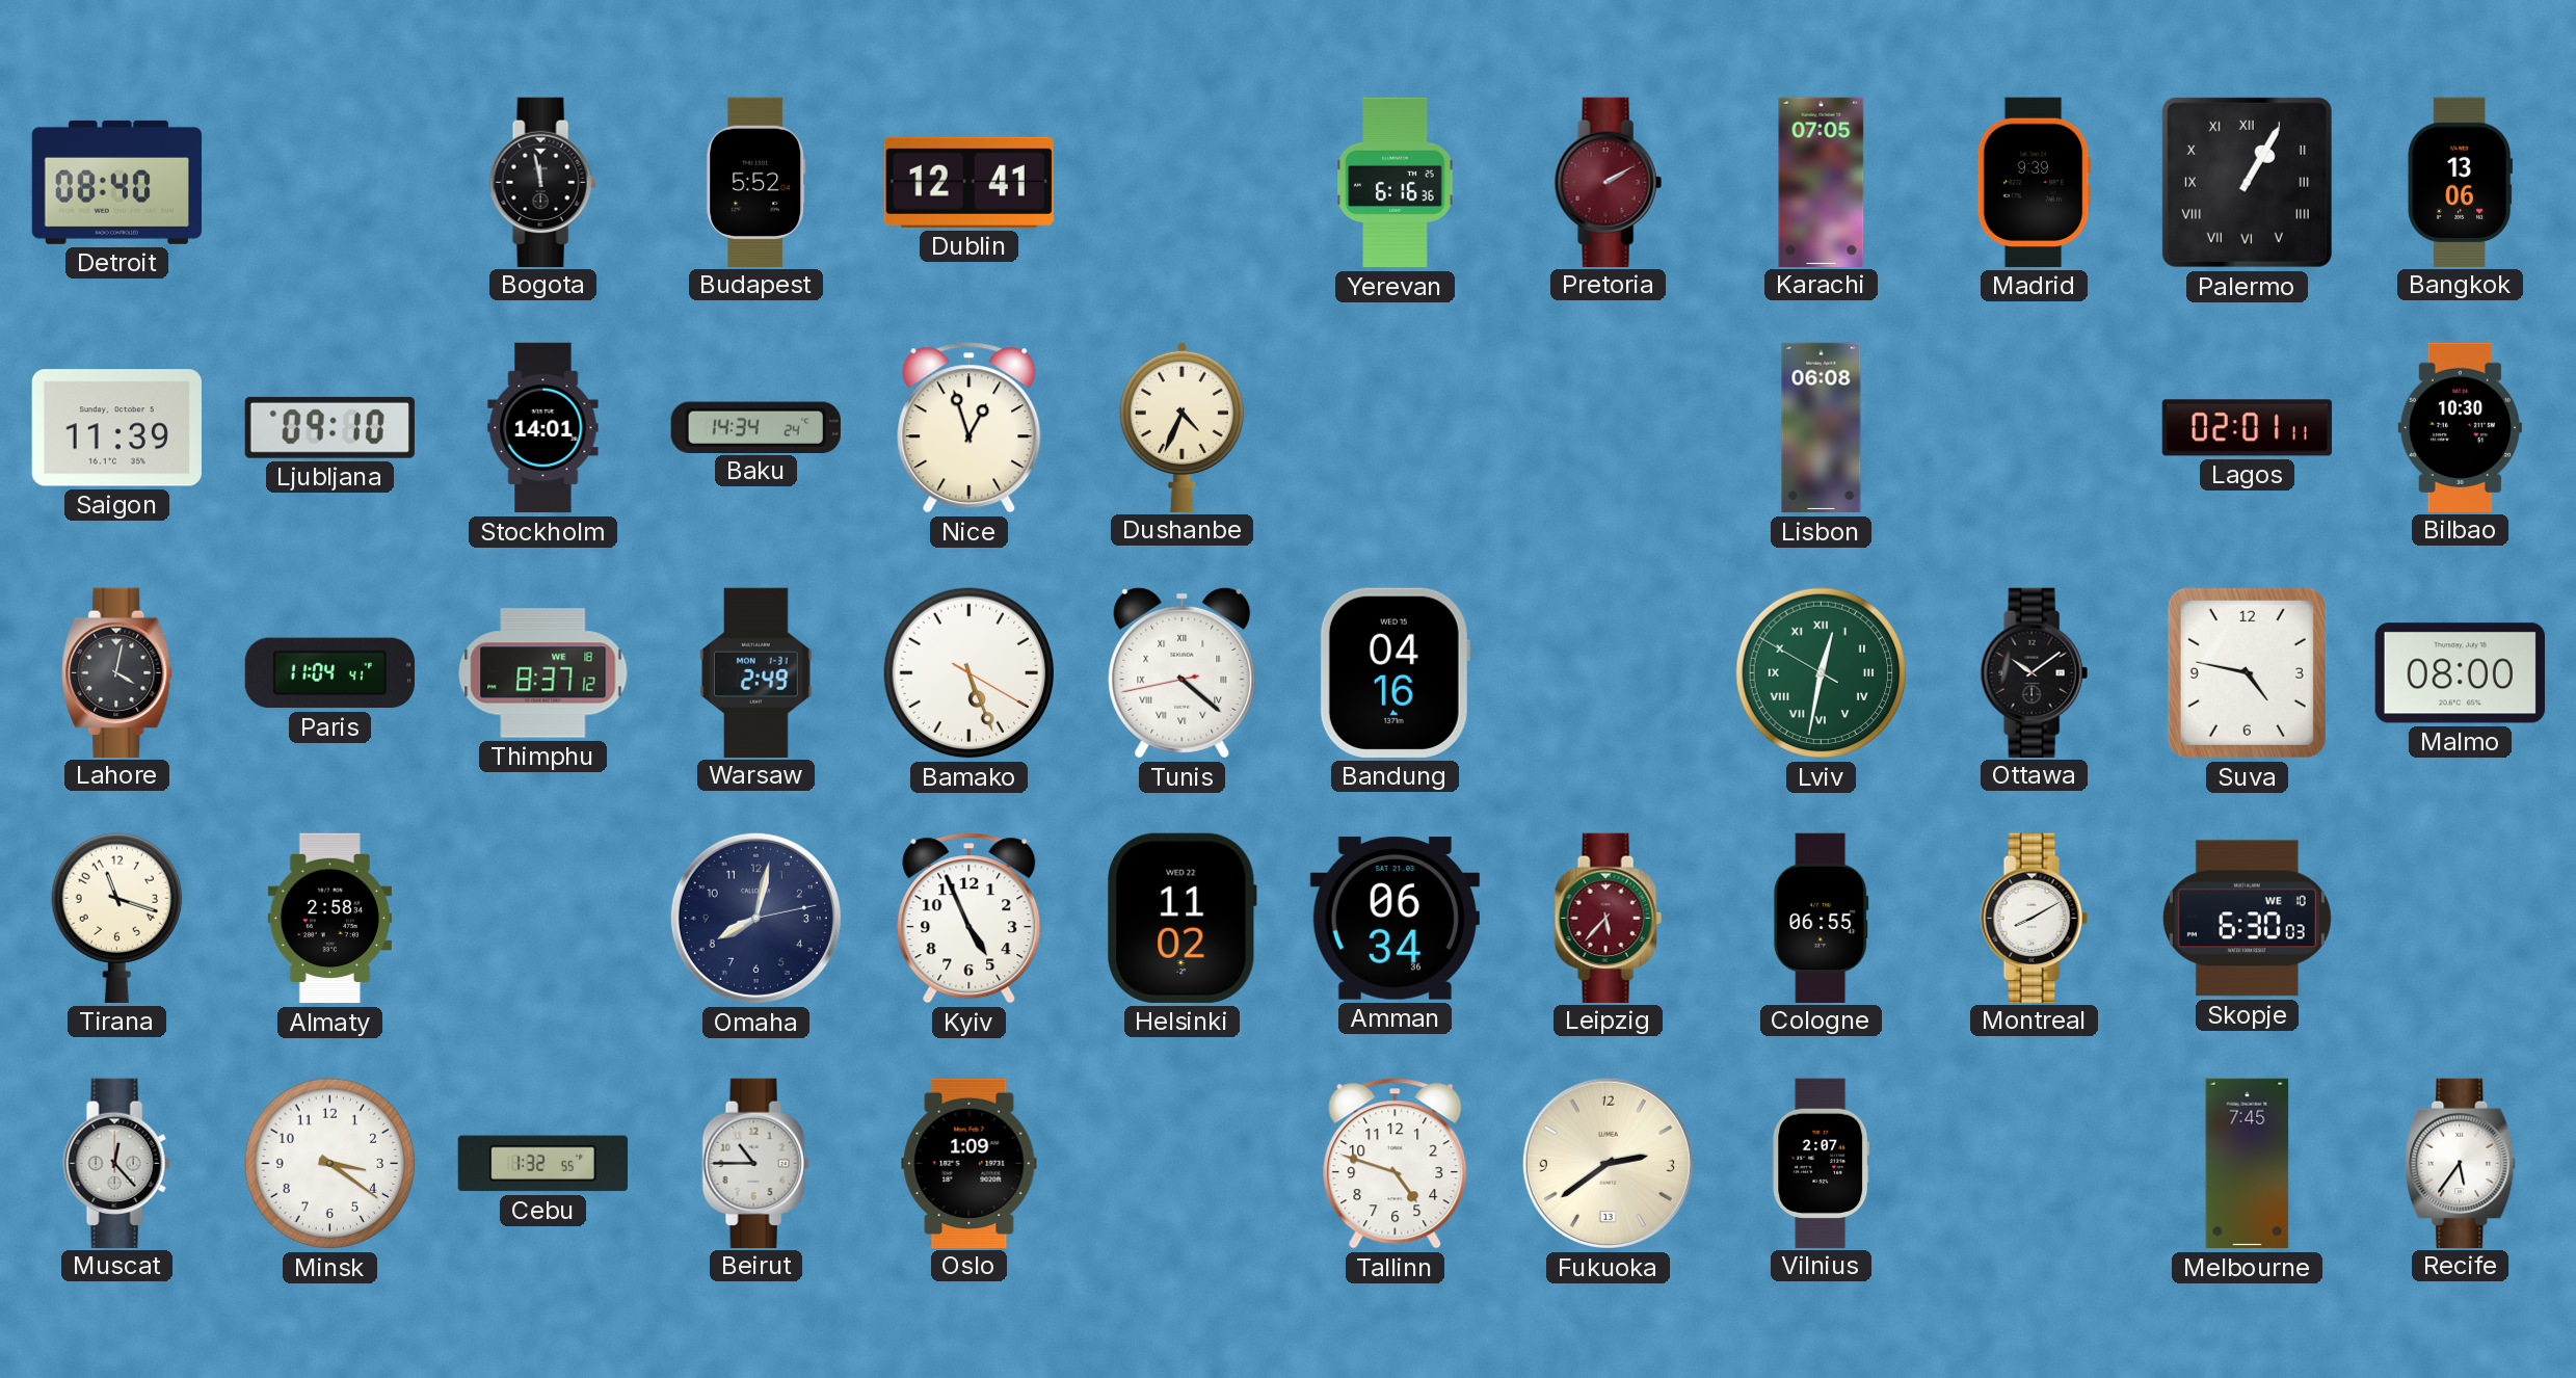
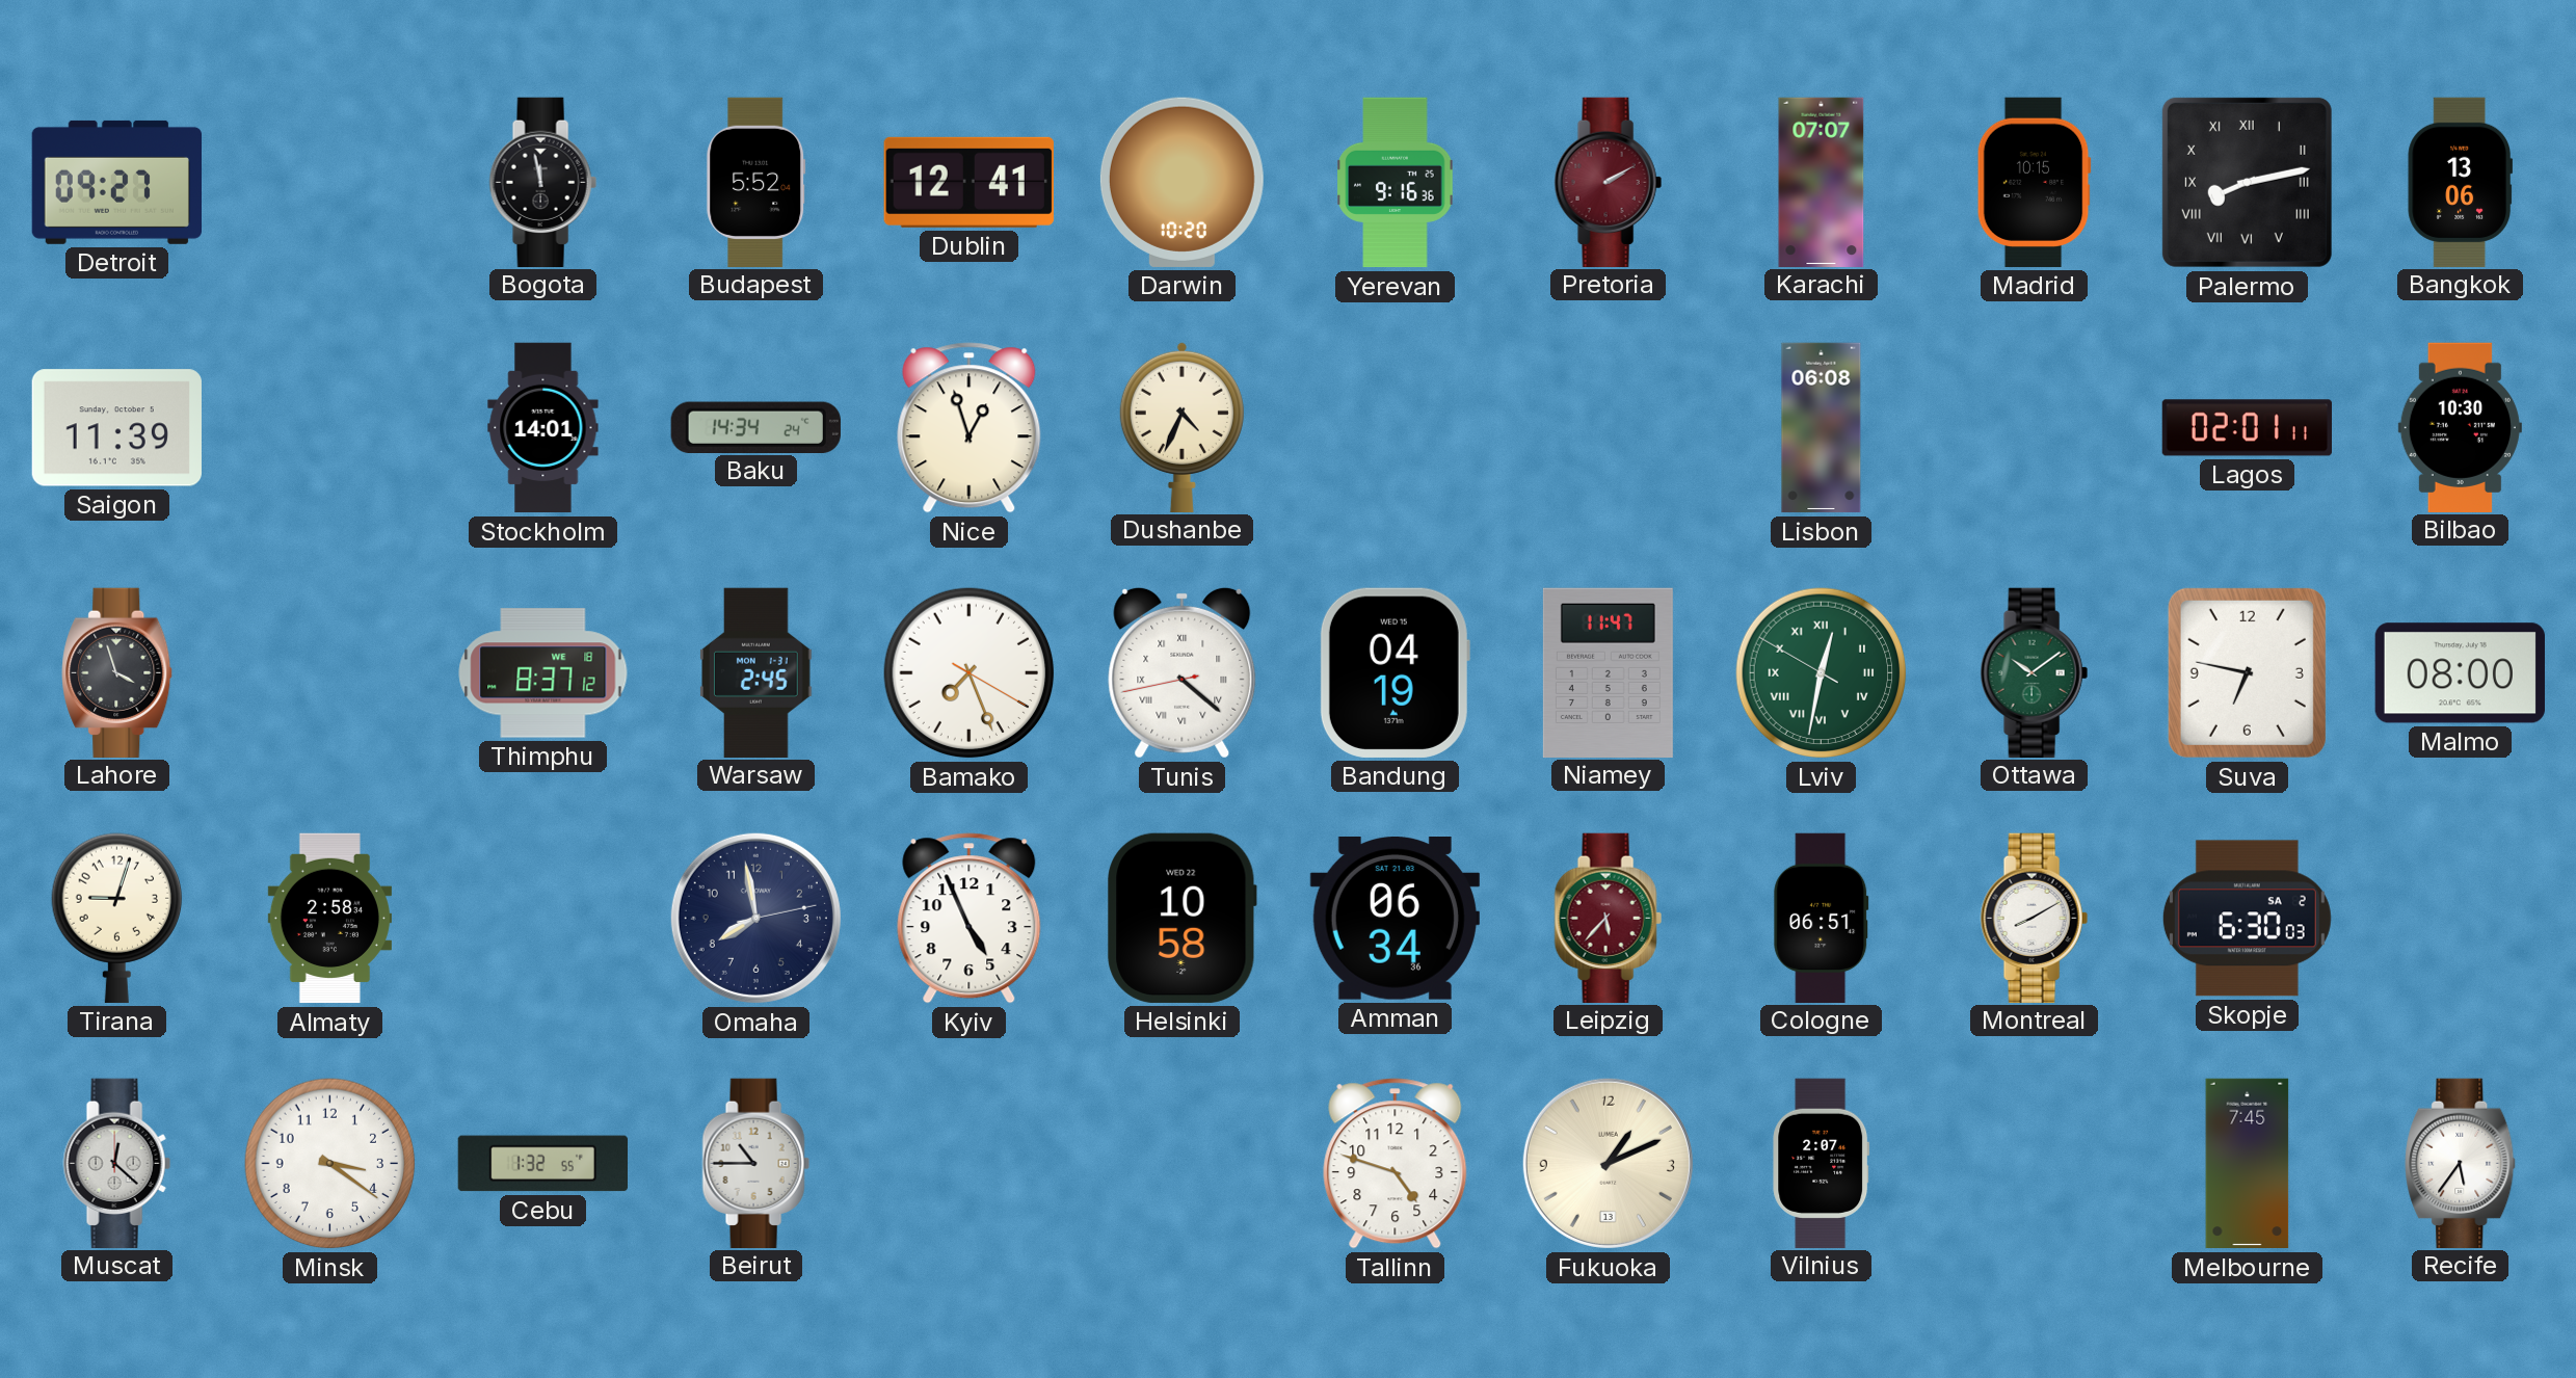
Detroit: 08:40 -> 09:27
Darwin: none -> 10:20
Yerevan: 6:16 -> 9:16
Karachi: 07:05 -> 07:07
Madrid: 9:39 -> 10:15
Palermo: 1:05 -> 8:13
Ljubljana: 09:10 -> none
Lahore: 4:02 -> 3:57
Paris: 11:04 -> none
Warsaw: 2:49 -> 2:45
Bamako: 5:26 -> 7:26
Bandung: 04:16 -> 04:19
Niamey: none -> 11:47
Ottawa dial: black -> green
Suva: 4:47 -> 6:47
Tirana: 11:18 -> 9:03
Omaha: 8:02 -> 7:58
Helsinki: 11:02 -> 10:58
Cologne: 06:55 -> 06:51
Skopje date: WE 10 -> SA 2
Muscat: 12:23 -> 12:22
Oslo: 1:09 -> none
Fukuoka: 2:39 -> 1:11
